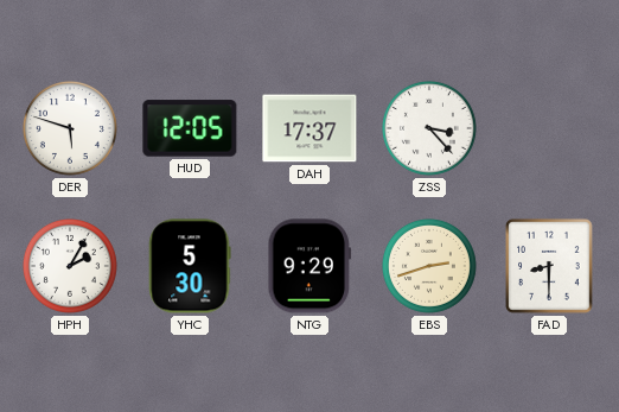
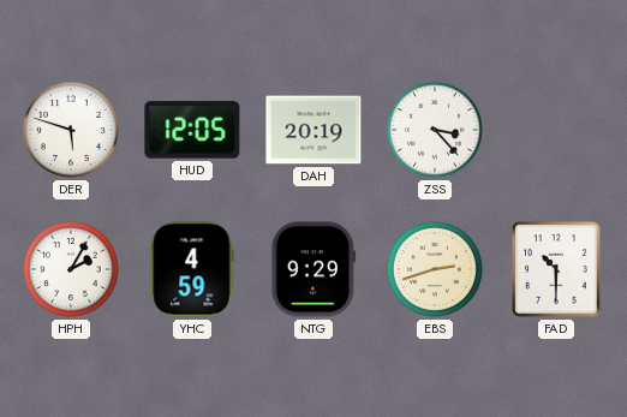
DAH: 17:37 -> 20:19
YHC: 5:30 -> 4:59
FAD: 8:30 -> 10:30
